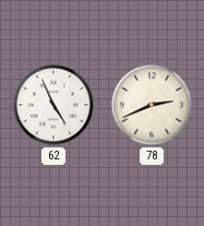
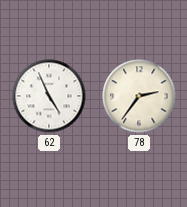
78: 2:41 -> 2:36
